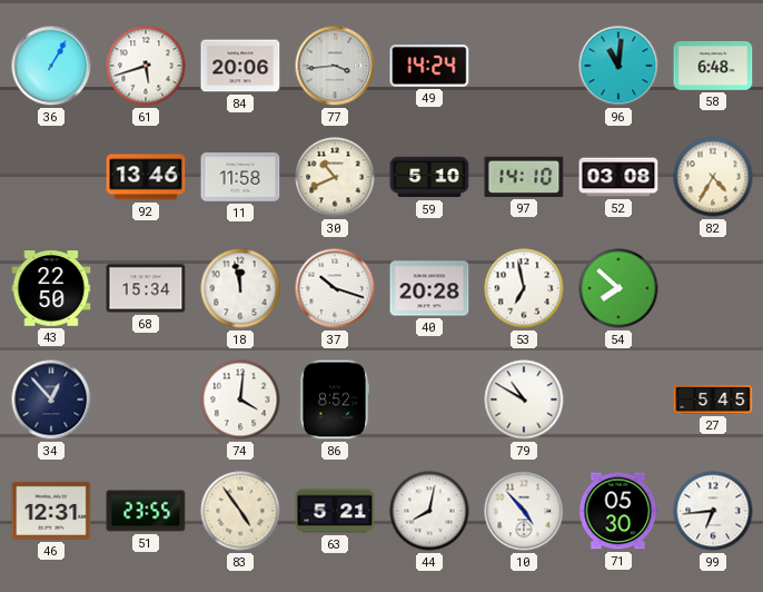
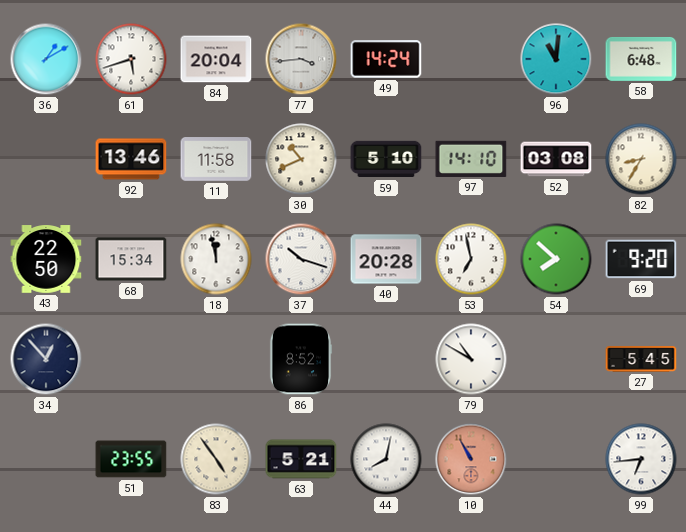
36: 1:05 -> 1:10
84: 20:06 -> 20:04
82: 4:35 -> 8:35
69: none -> 9:20
74: 4:01 -> none
46: 12:31 -> none
10: 4:53 -> 10:55
10 dial: white -> salmon
71: 05:30 -> none
